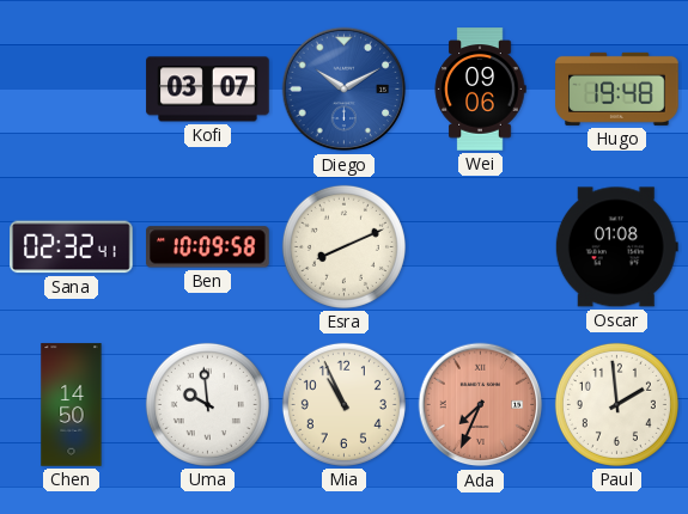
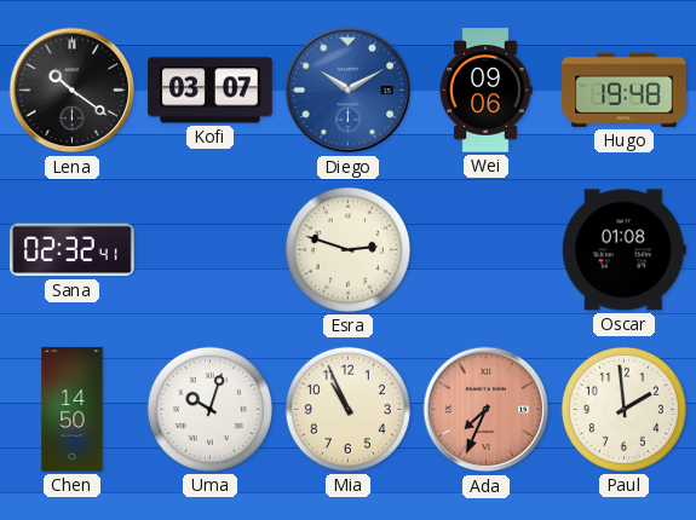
Lena: none -> 10:21
Ben: 10:09 -> none
Esra: 8:11 -> 2:48
Uma: 9:59 -> 10:03
